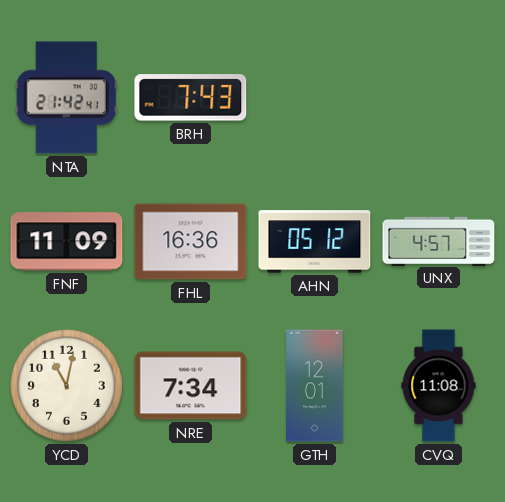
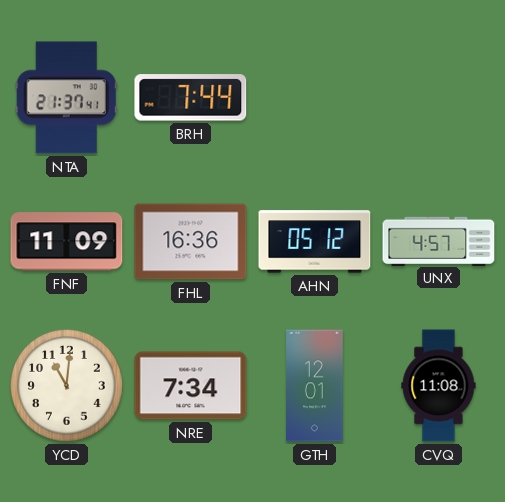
NTA: 21:42 -> 21:37
BRH: 7:43 -> 7:44
YCD: 11:02 -> 11:01
